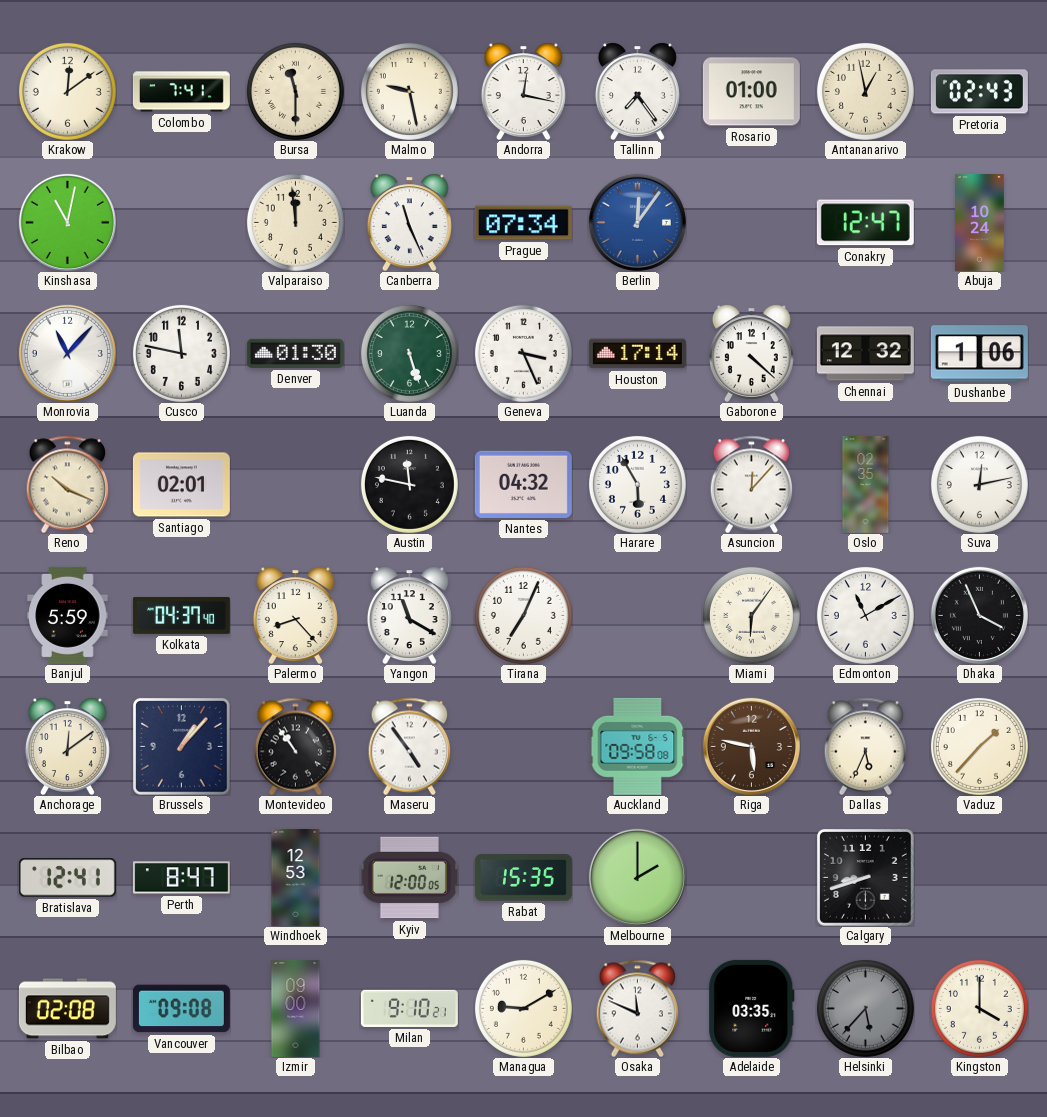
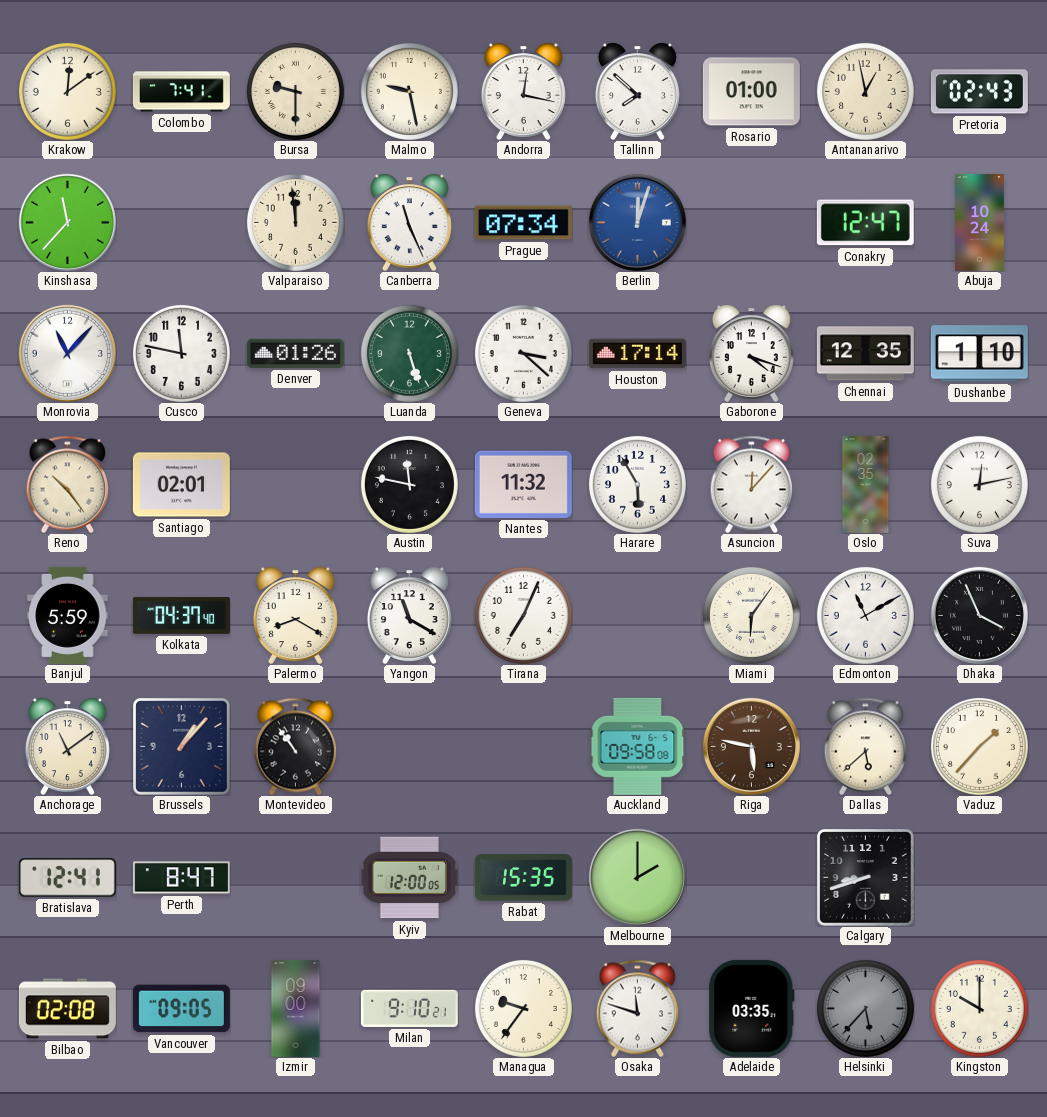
Bursa: 11:30 -> 9:30
Tallinn: 7:24 -> 7:52
Kinshasa: 11:02 -> 11:37
Berlin: 12:06 -> 12:03
Denver: 01:30 -> 01:26
Geneva: 3:26 -> 3:22
Gaborone: 4:22 -> 4:18
Chennai: 12:32 -> 12:35
Dushanbe: 1:06 -> 1:10
Reno: 10:19 -> 10:24
Nantes: 04:32 -> 11:32
Palermo: 8:23 -> 8:20
Anchorage: 12:09 -> 11:09
Maseru: 4:54 -> none
Dallas: 5:34 -> 5:38
Windhoek: 12:53 -> none
Vancouver: 09:08 -> 09:05
Managua: 9:10 -> 9:36
Osaka: 11:49 -> 11:48
Kingston: 4:00 -> 10:00
